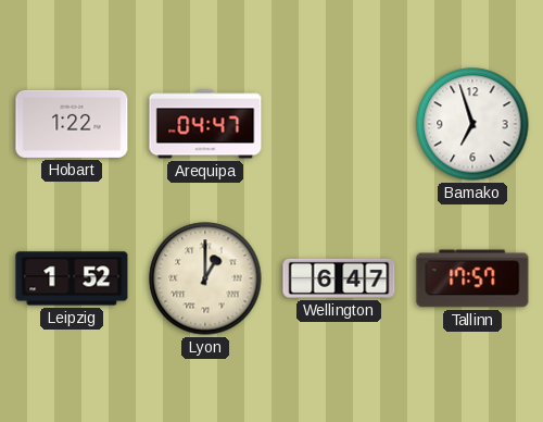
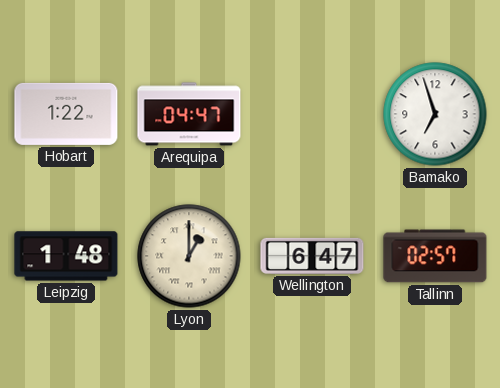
Leipzig: 1:52 -> 1:48
Tallinn: 17:57 -> 02:57
